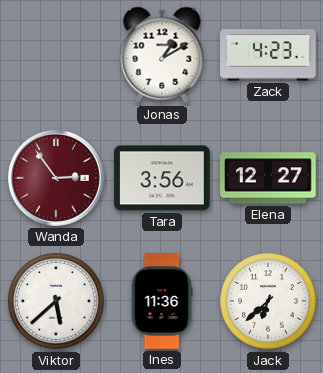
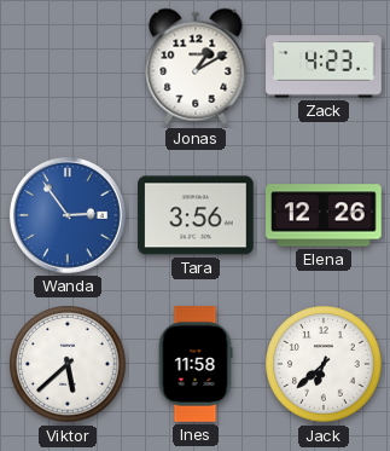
Wanda dial: burgundy -> blue
Elena: 12:27 -> 12:26
Ines: 11:36 -> 11:58
